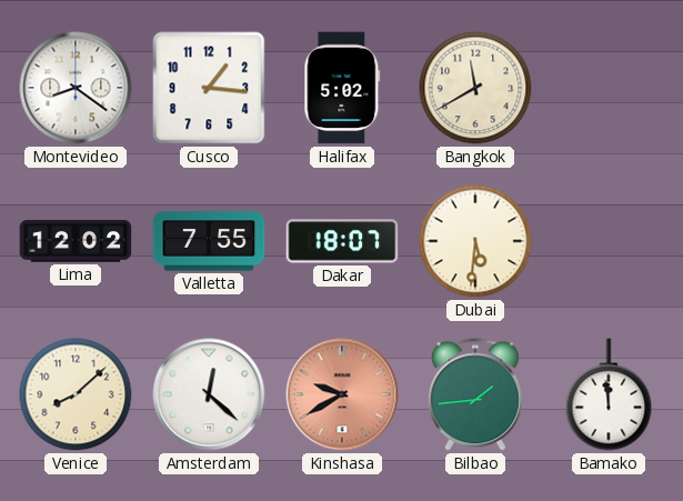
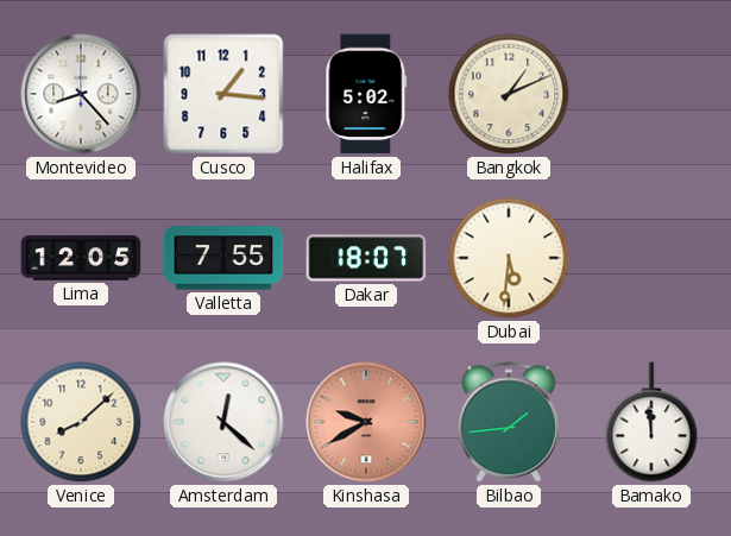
Montevideo: 8:21 -> 8:23
Bangkok: 11:40 -> 1:11
Lima: 12:02 -> 12:05
